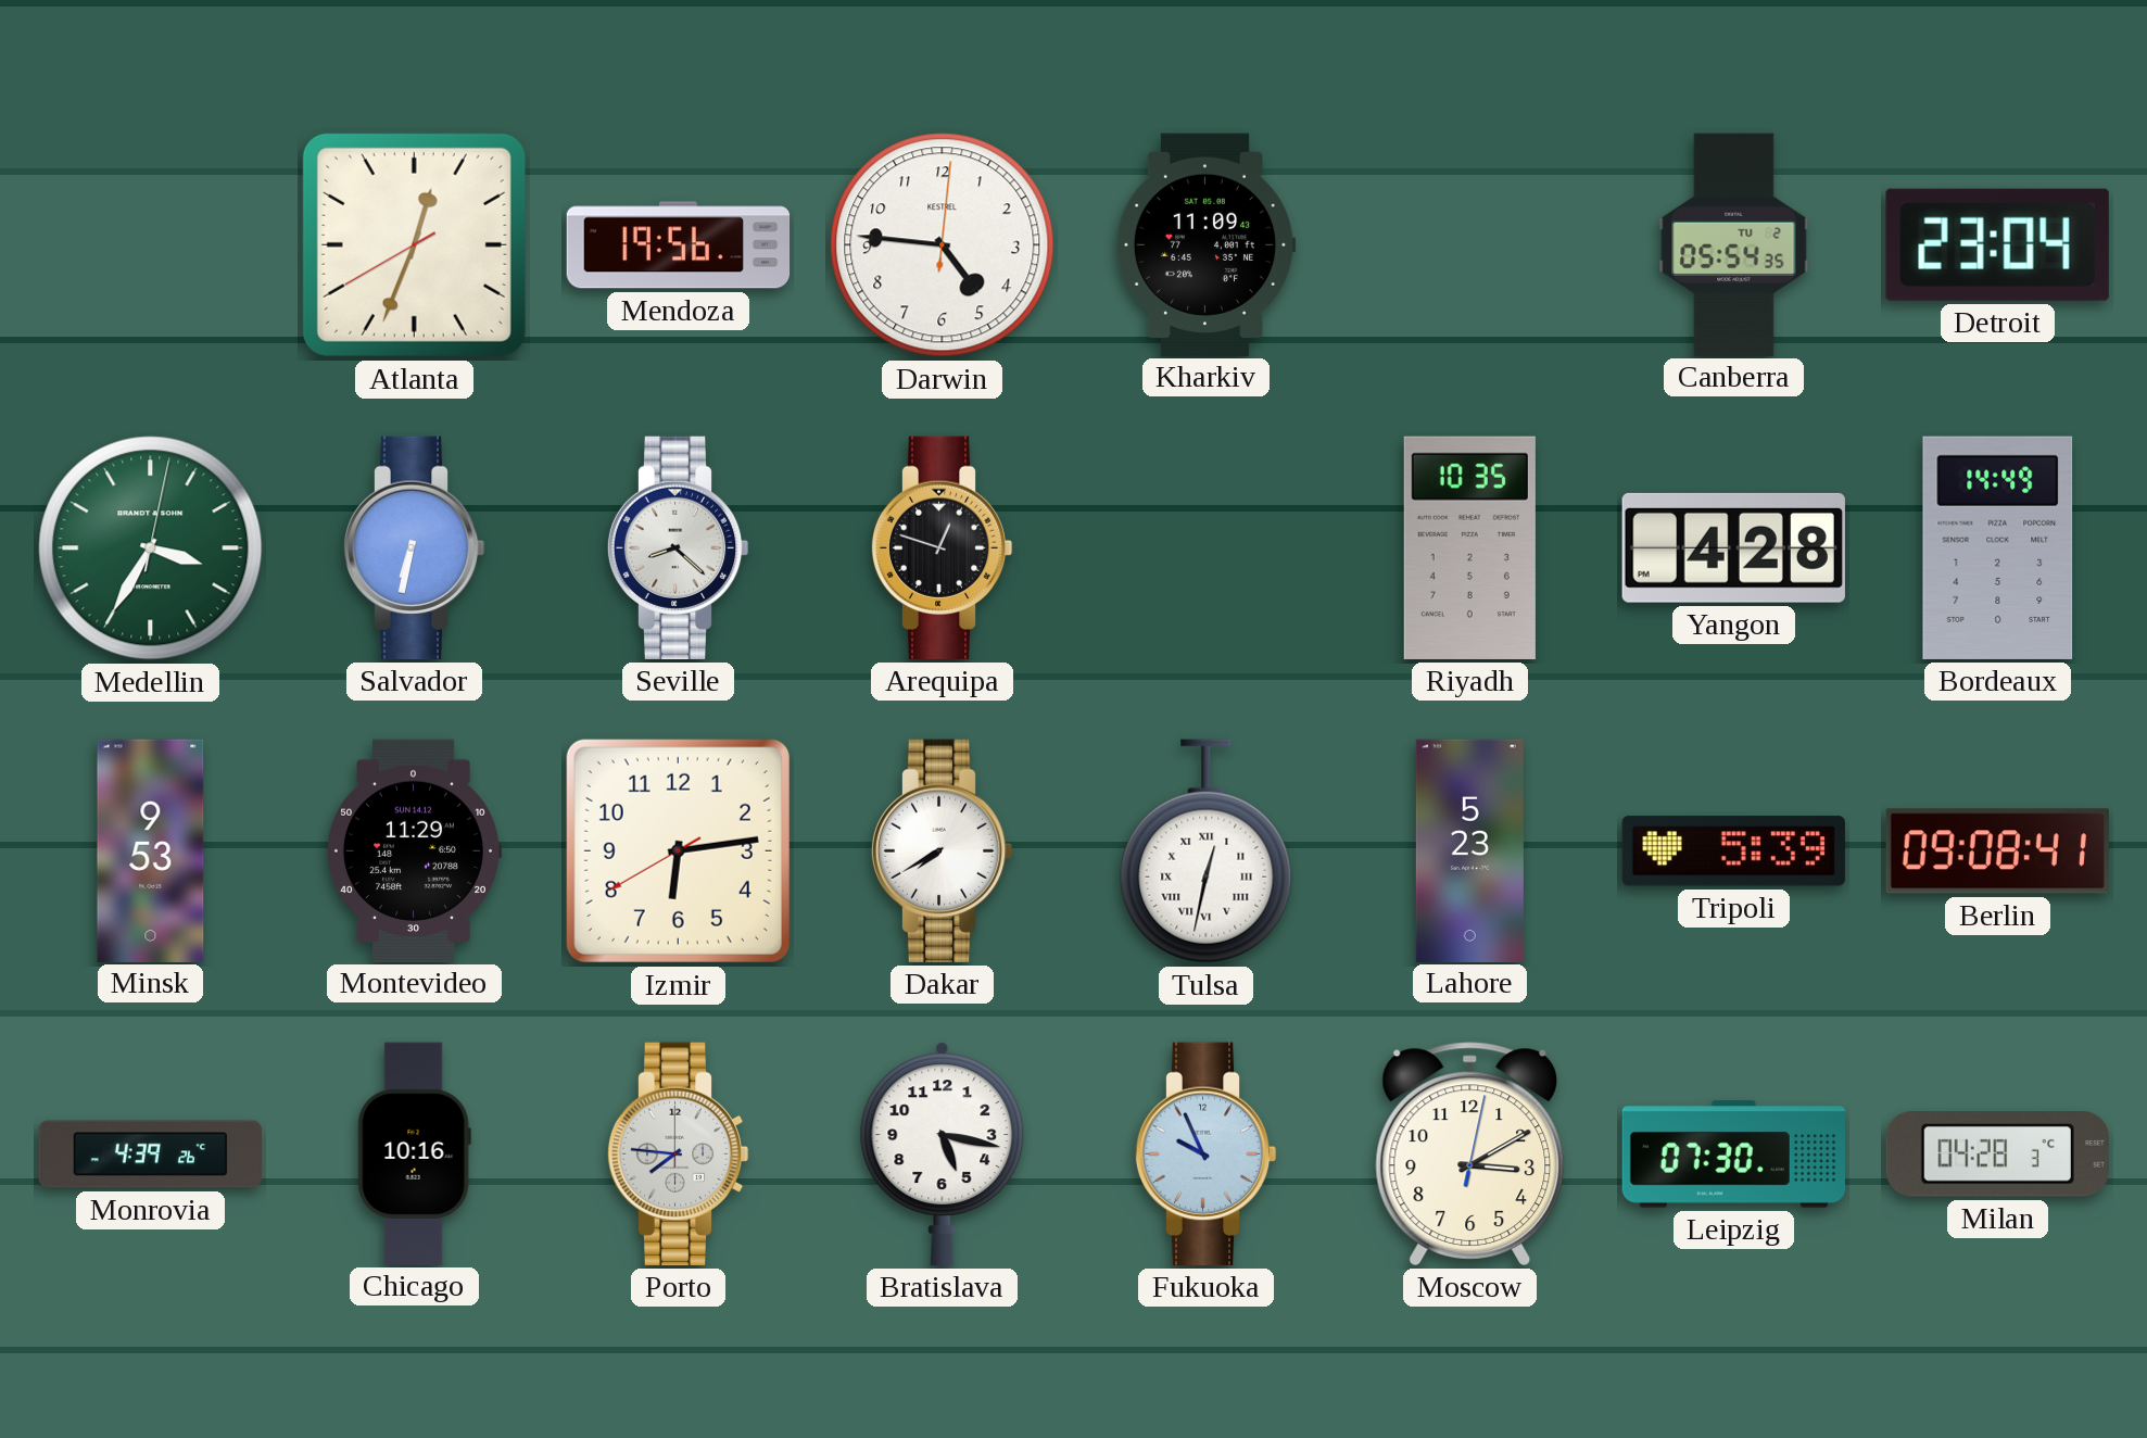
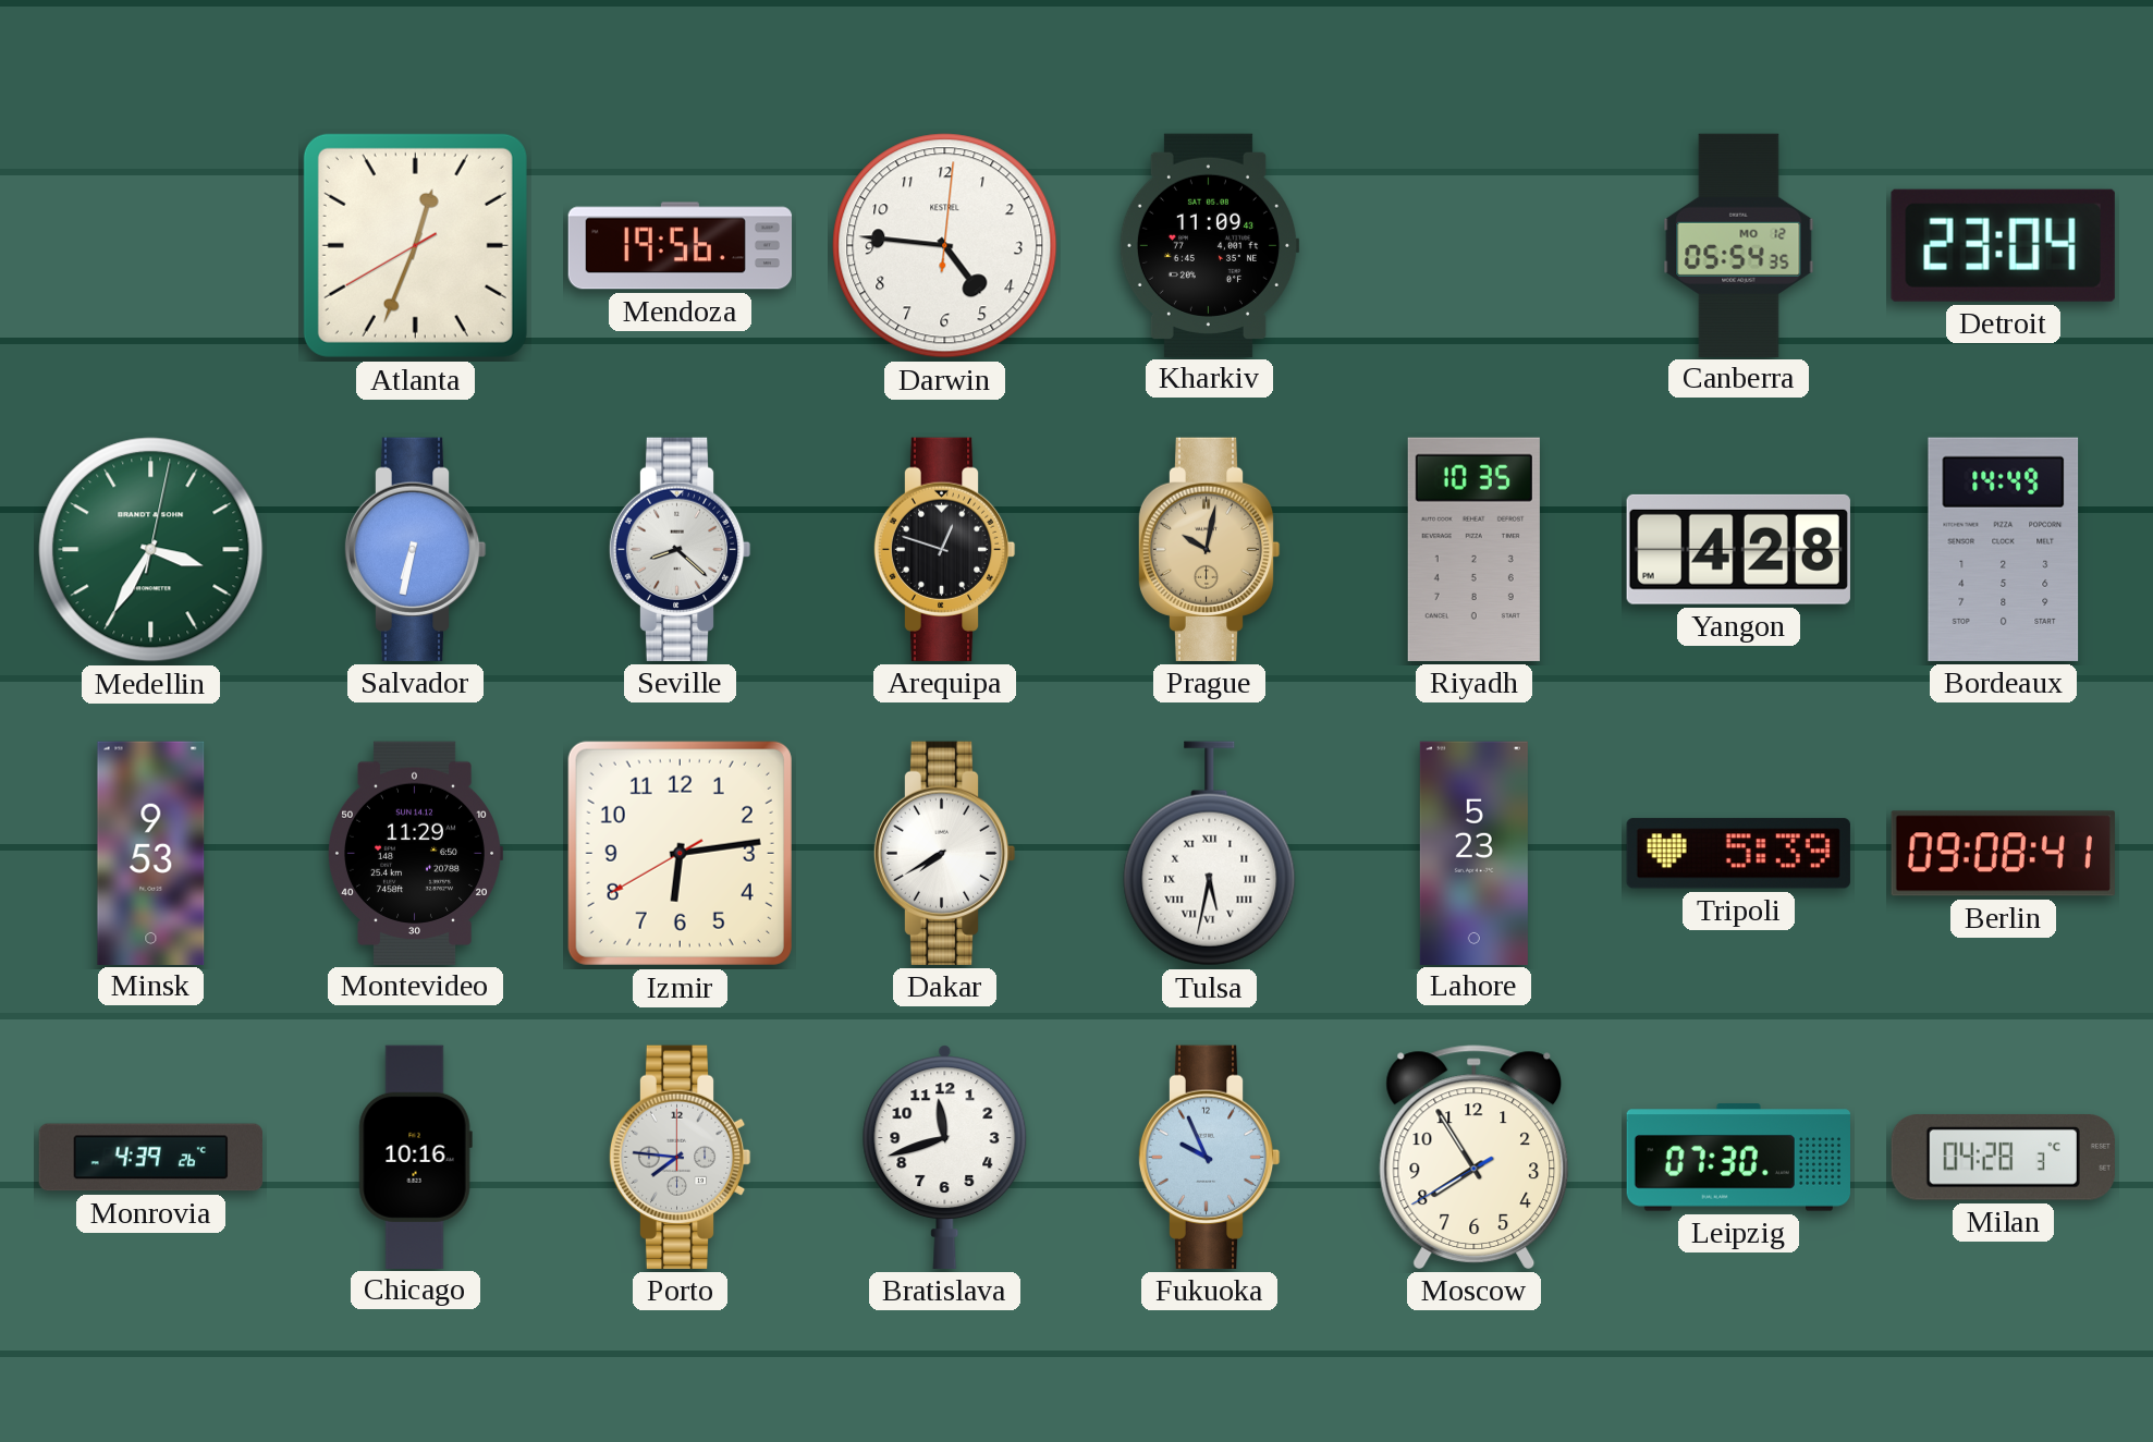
Canberra date: TU 2 -> MO 12
Prague: none -> 10:02
Tulsa: 12:32 -> 5:32
Bratislava: 5:17 -> 11:42
Moscow: 3:10 -> 7:54
